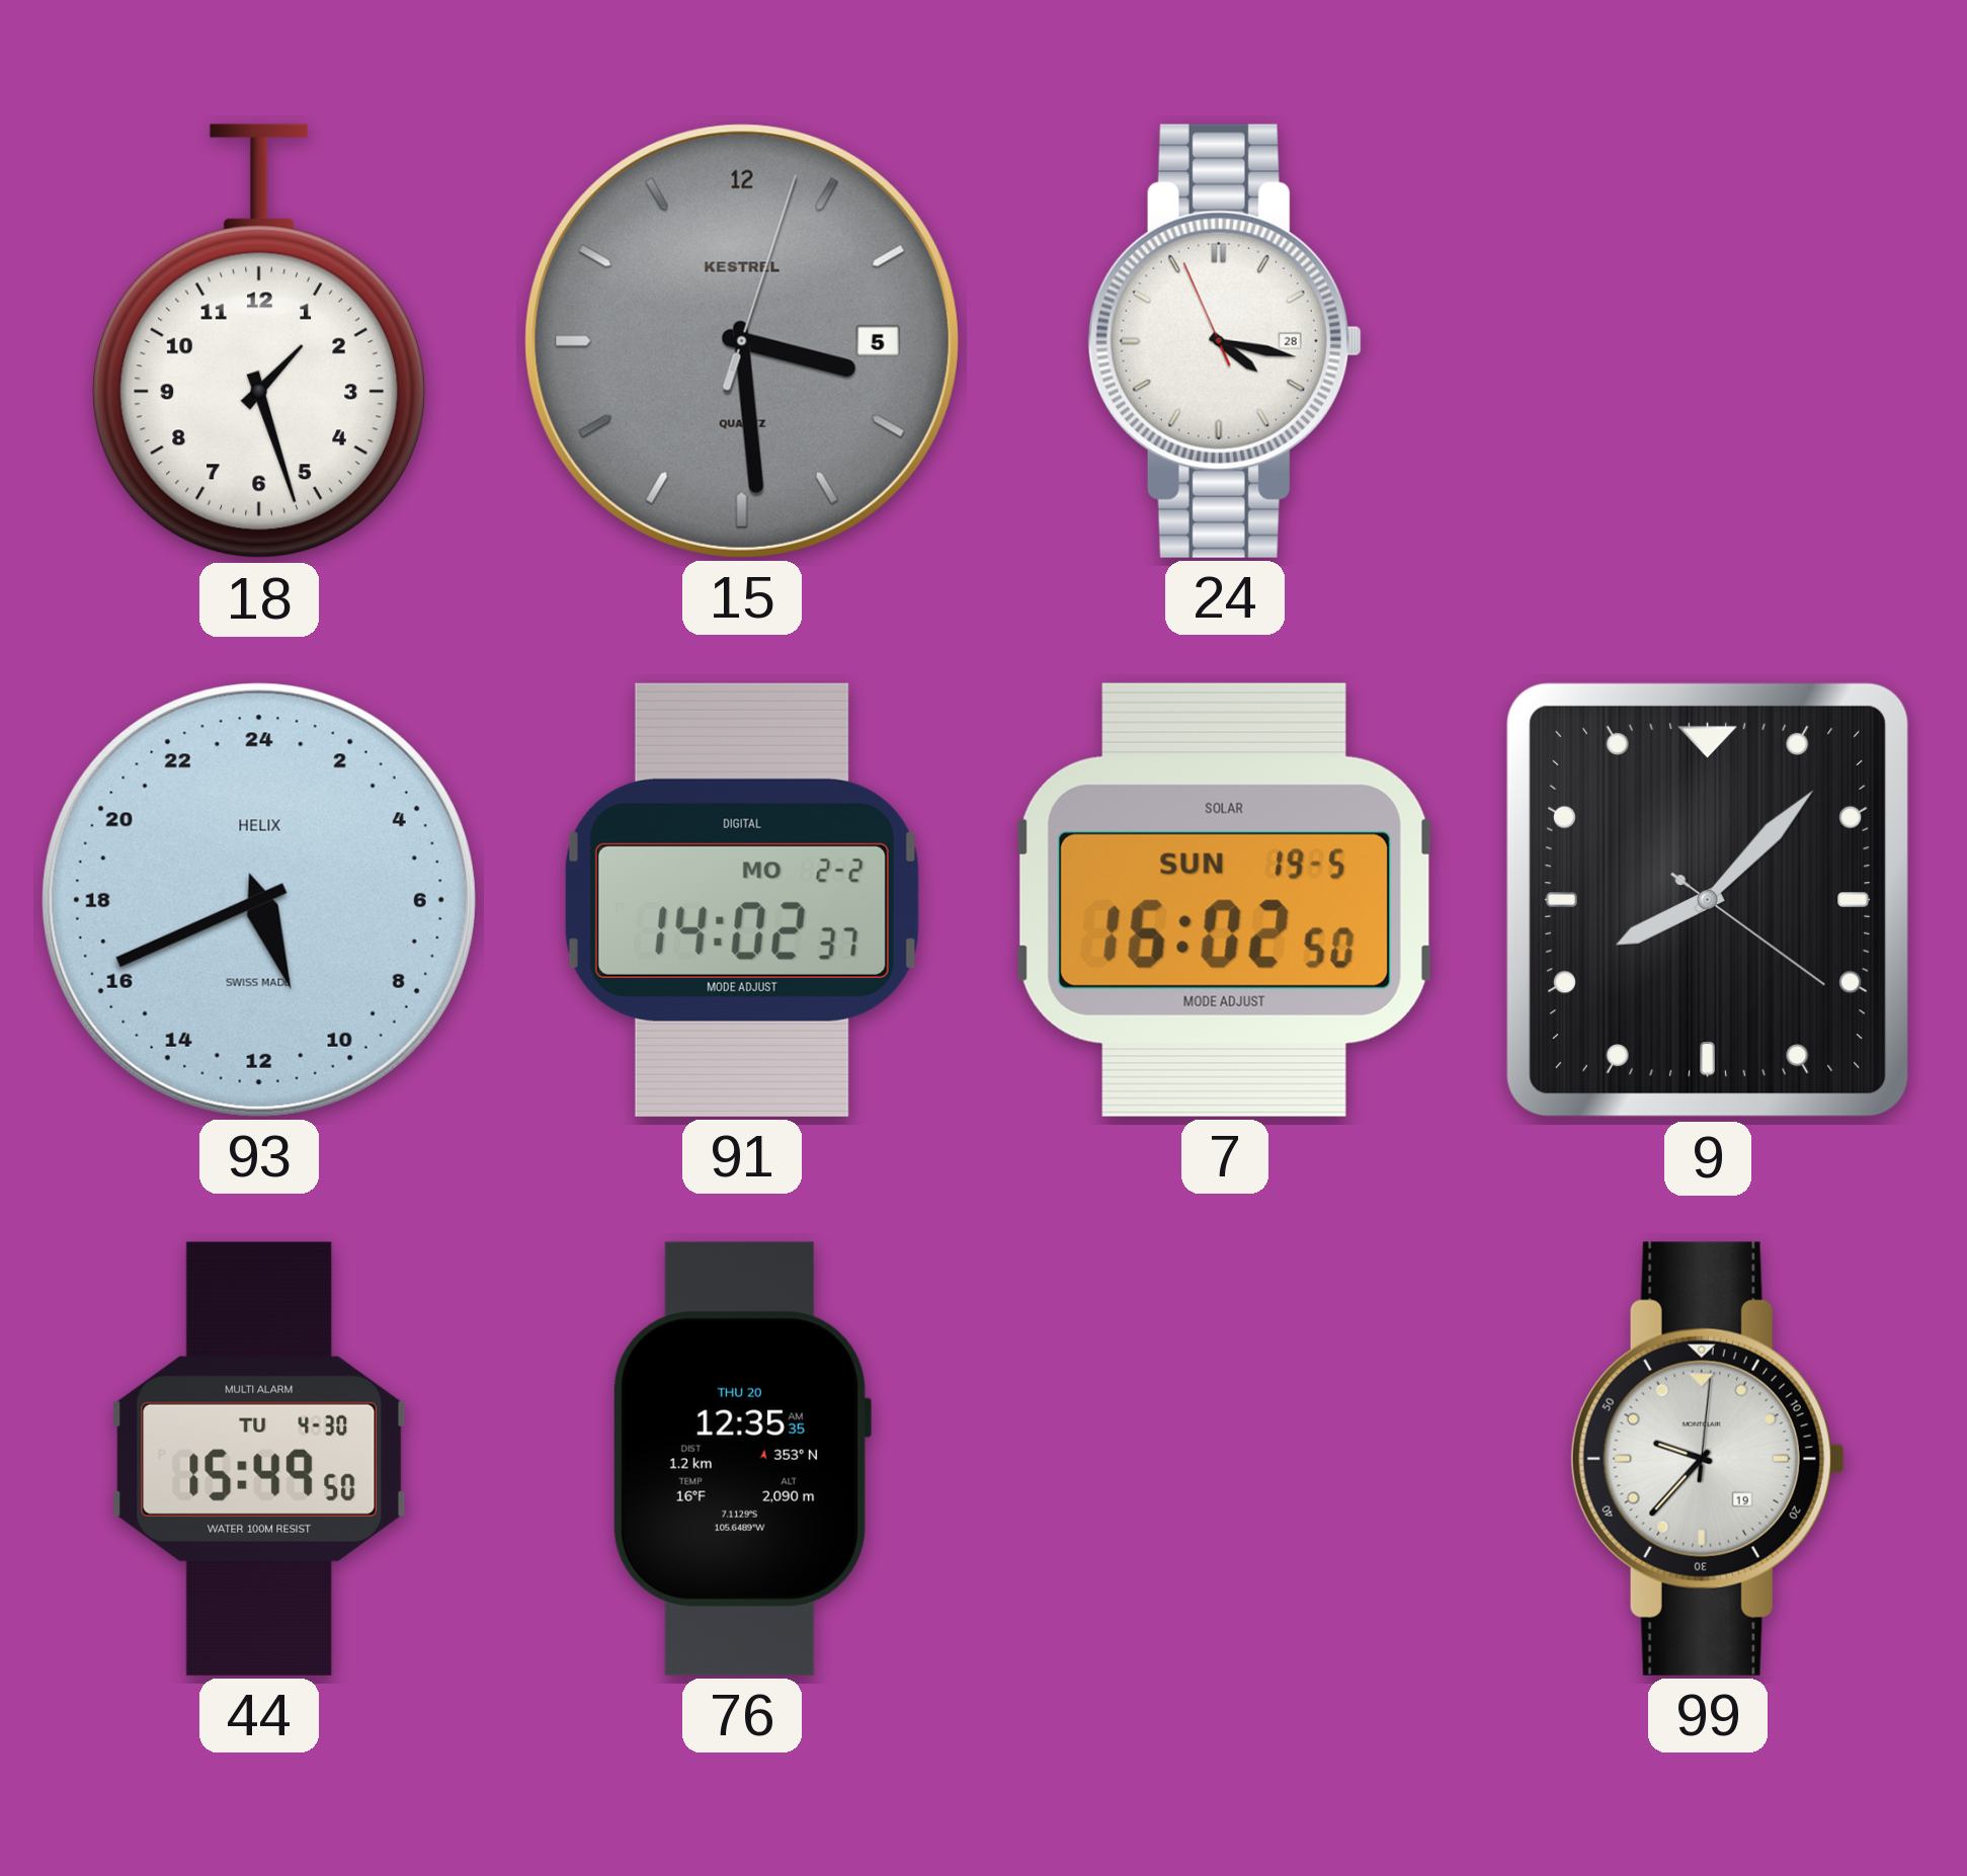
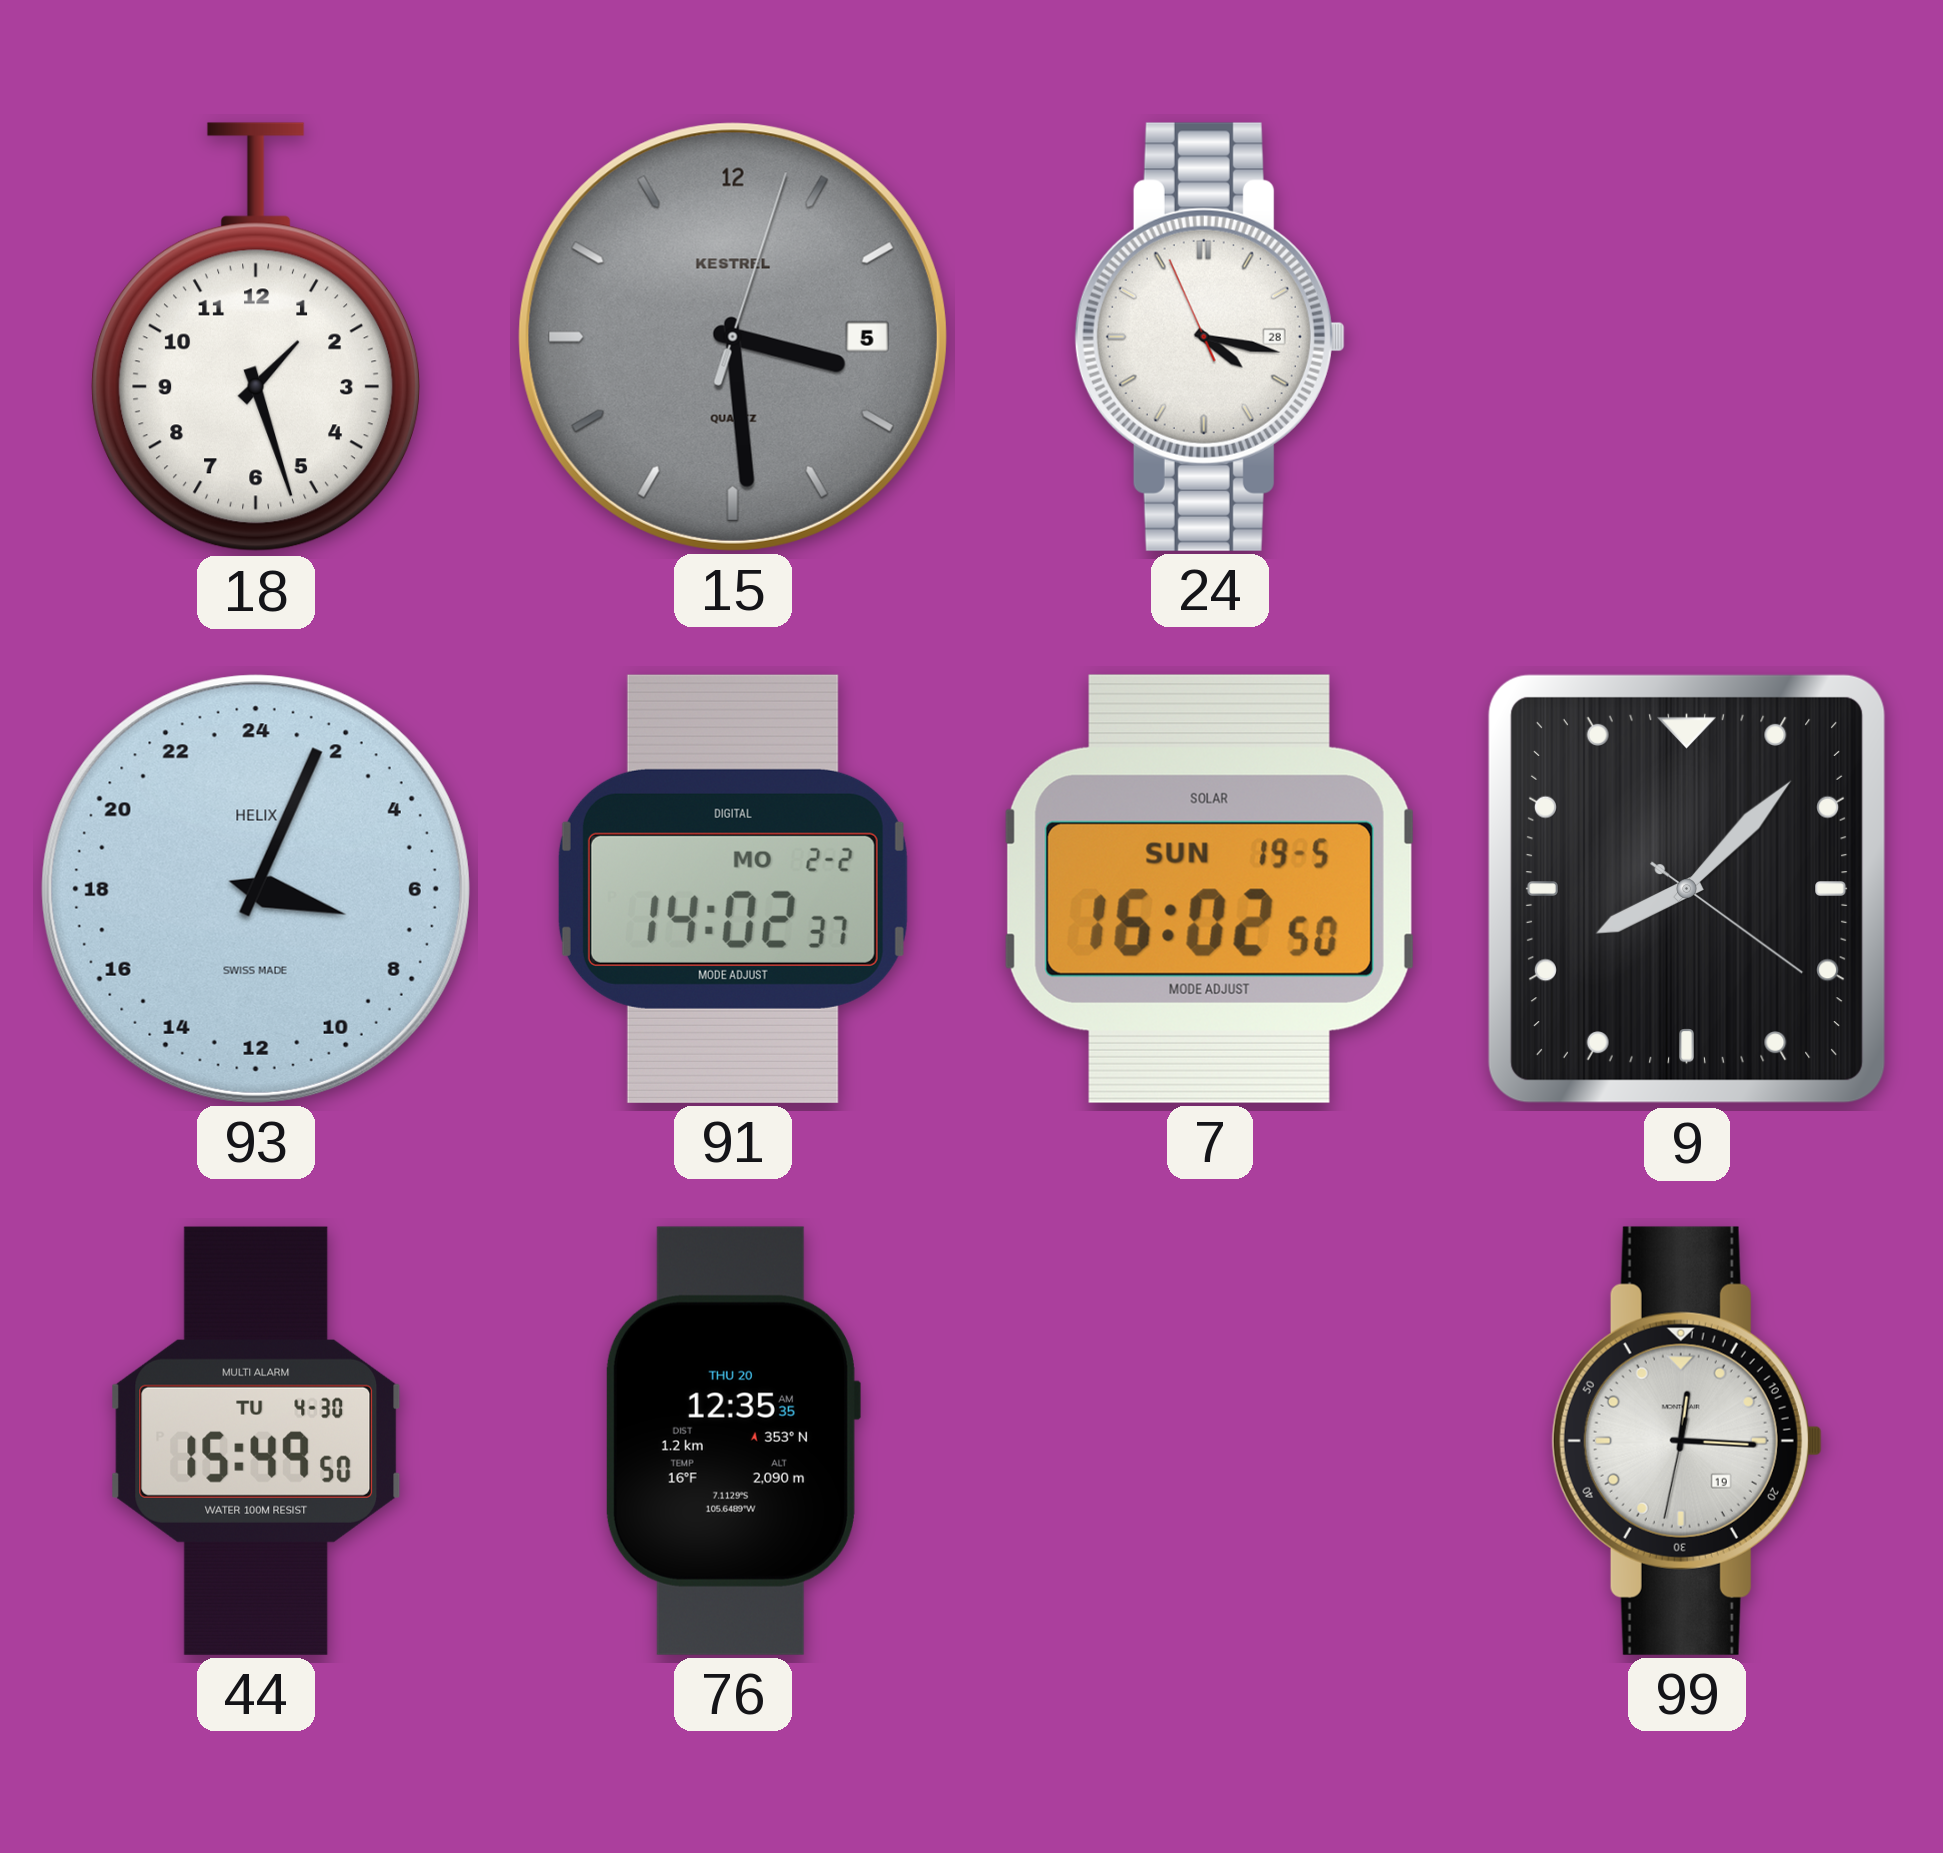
93: 10:41 -> 7:04
99: 9:37 -> 12:15
